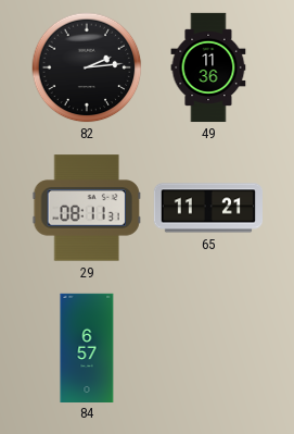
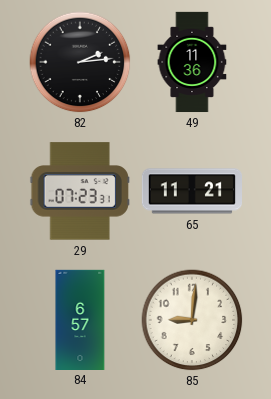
29: 08:11 -> 07:23
85: none -> 9:01
